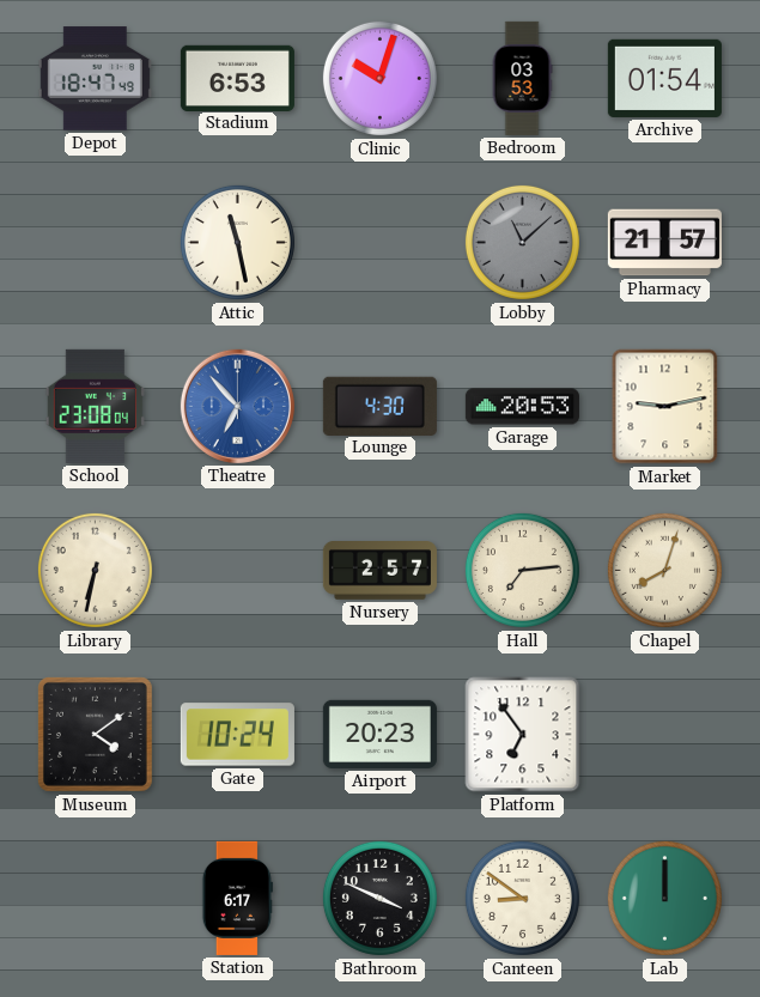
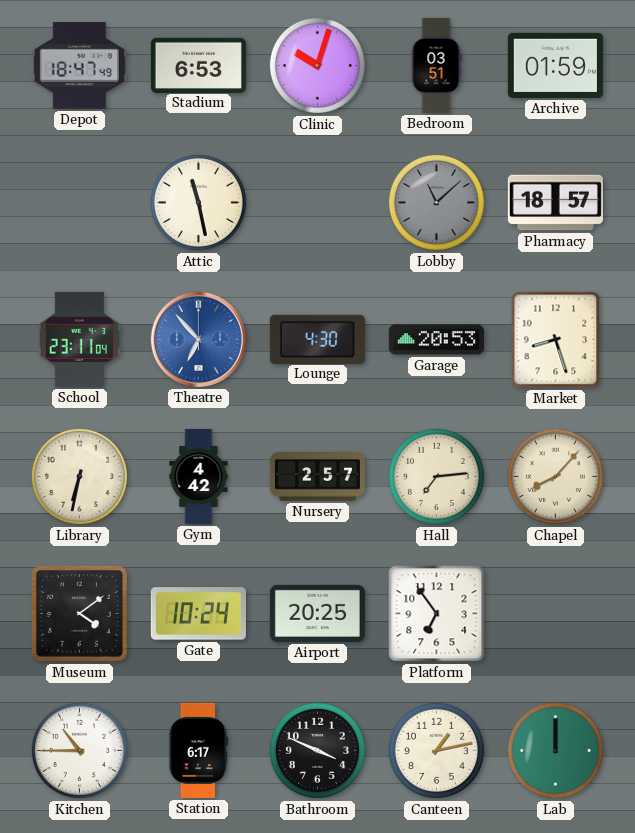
Bedroom: 03:53 -> 03:51
Archive: 01:54 -> 01:59
Pharmacy: 21:57 -> 18:57
School: 23:08 -> 23:11
Market: 9:13 -> 8:27
Gym: none -> 4:42
Chapel: 8:03 -> 8:07
Airport: 20:23 -> 20:25
Kitchen: none -> 10:45
Canteen: 8:51 -> 1:13
